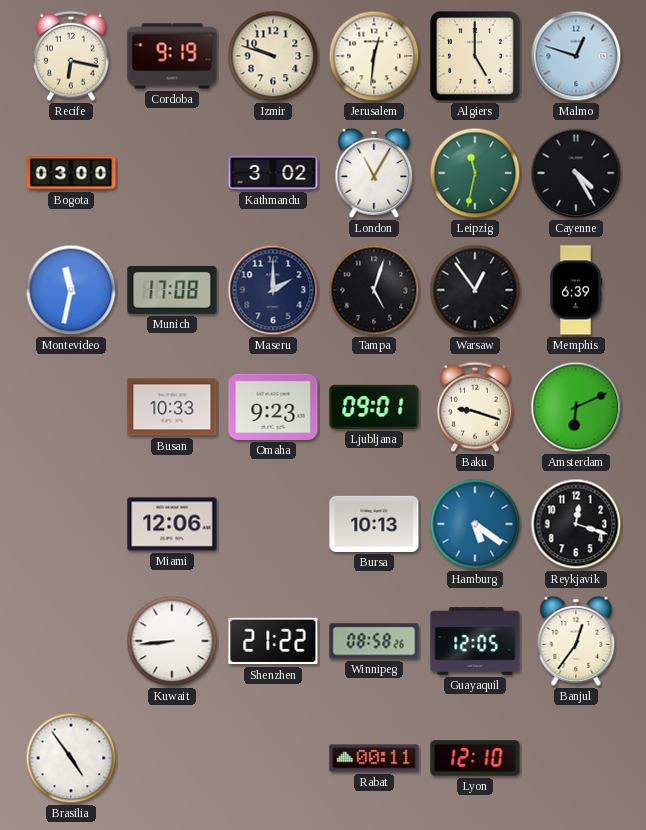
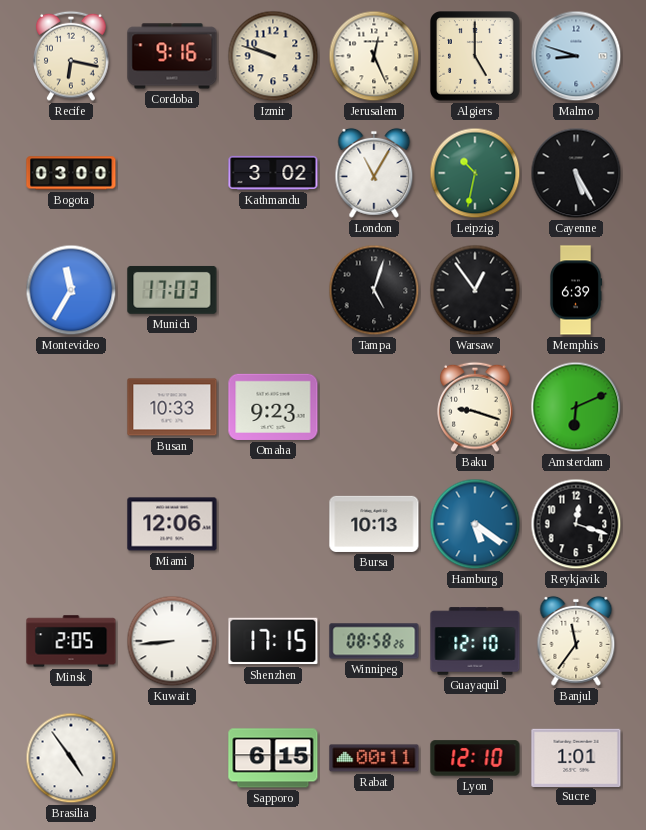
Cordoba: 9:19 -> 9:16
Jerusalem: 12:31 -> 12:26
Malmo: 12:48 -> 8:48
Leipzig: 11:32 -> 10:32
Cayenne: 4:25 -> 5:25
Montevideo: 11:32 -> 11:35
Munich: 17:08 -> 17:03
Maseru: 2:00 -> none
Ljubljana: 09:01 -> none
Minsk: none -> 2:05
Shenzhen: 21:22 -> 17:15
Guayaquil: 12:05 -> 12:10
Banjul: 12:36 -> 11:36
Sapporo: none -> 6:15
Sucre: none -> 1:01
